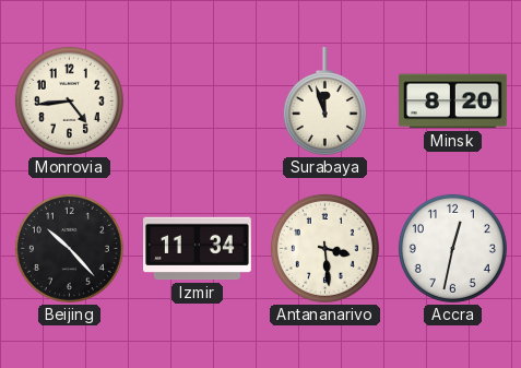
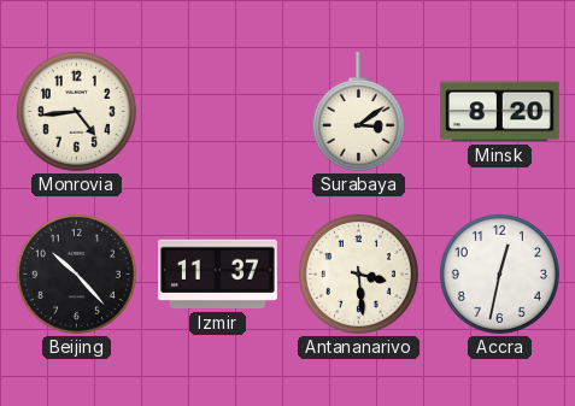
Surabaya: 11:57 -> 3:09
Izmir: 11:34 -> 11:37
